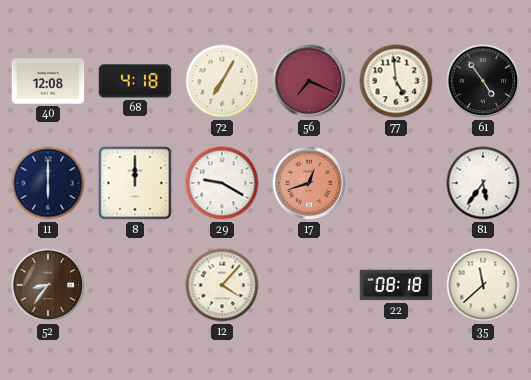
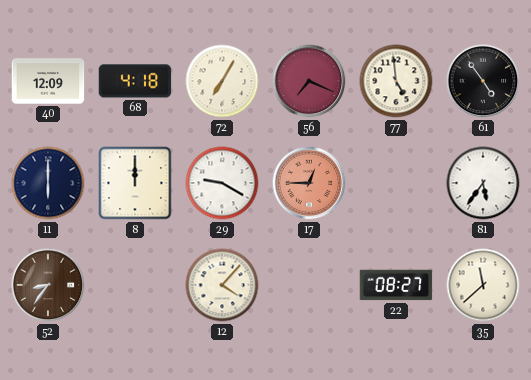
40: 12:08 -> 12:09
17: 12:42 -> 12:45
22: 08:18 -> 08:27
